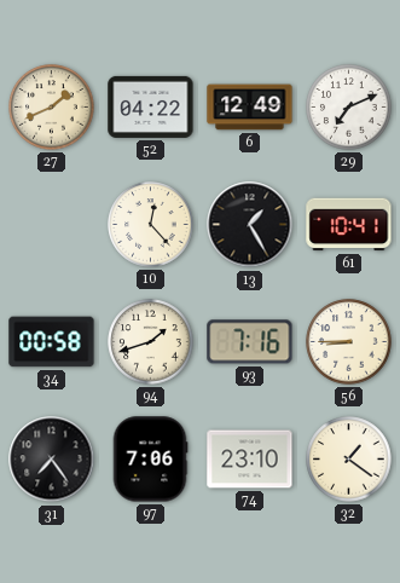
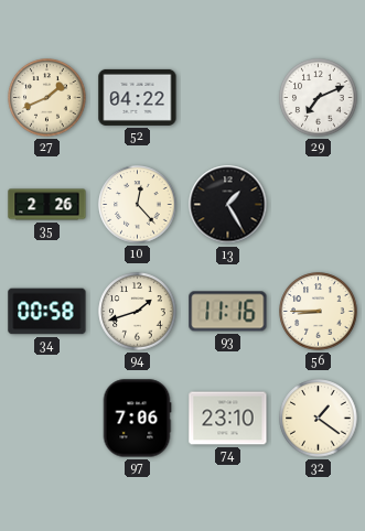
6: 12:49 -> none
35: none -> 2:26
61: 10:41 -> none
93: 7:16 -> 11:16
31: 7:24 -> none
